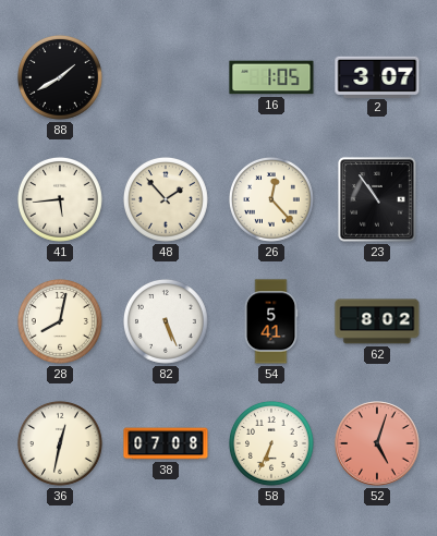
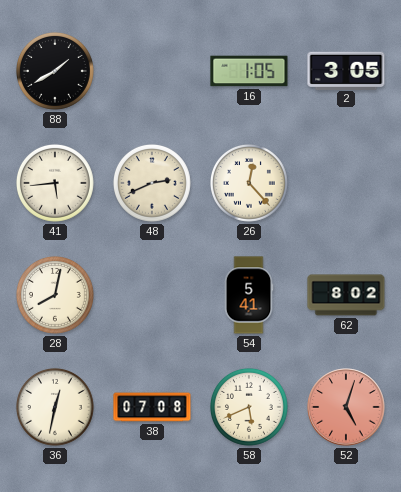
2: 3:07 -> 3:05
48: 1:53 -> 2:41
23: 10:54 -> none
82: 5:26 -> none
58: 6:34 -> 5:41
